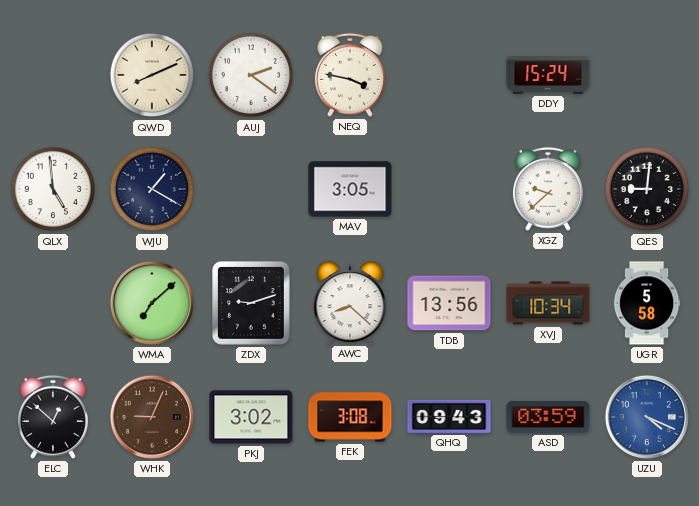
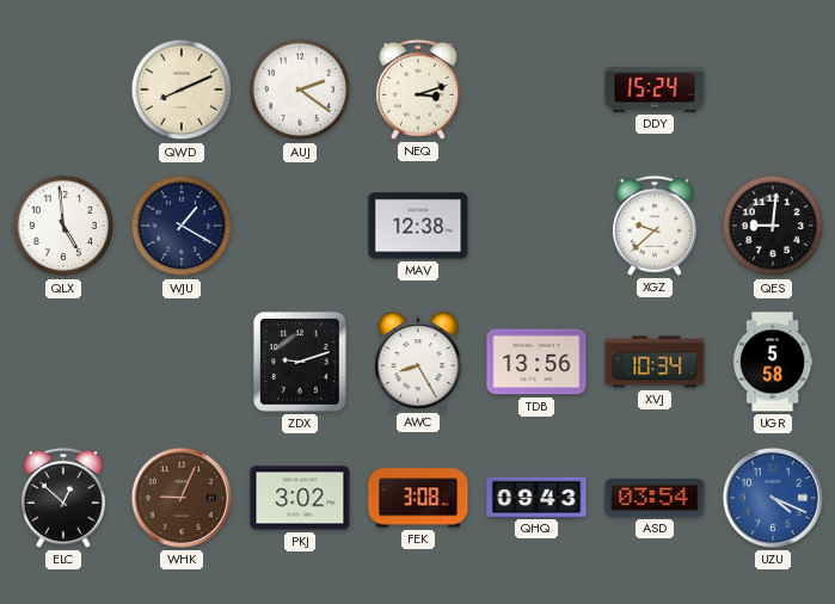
NEQ: 3:47 -> 3:12
MAV: 3:05 -> 12:38
WMA: 7:08 -> none
AWC: 8:22 -> 8:25
ASD: 03:59 -> 03:54
